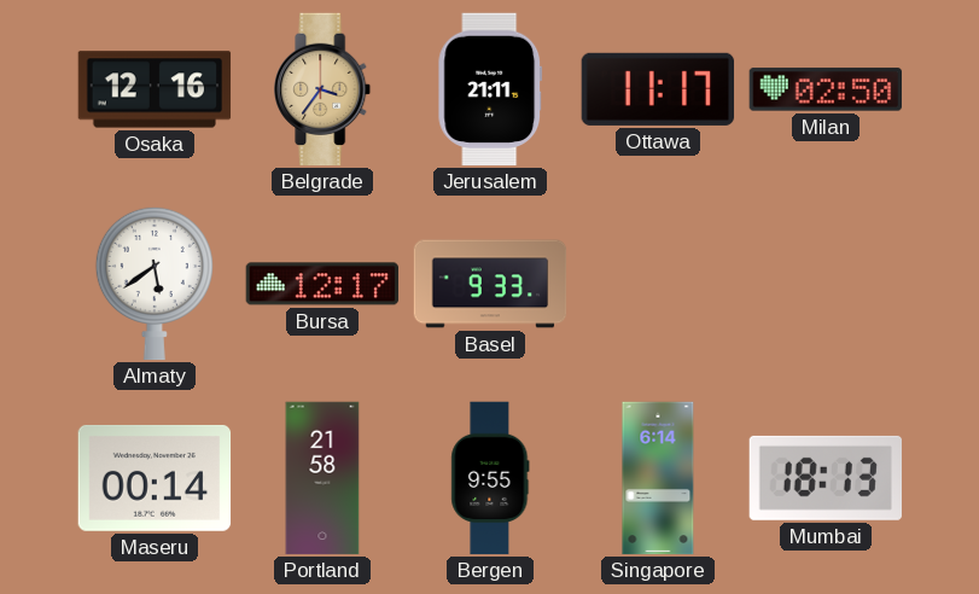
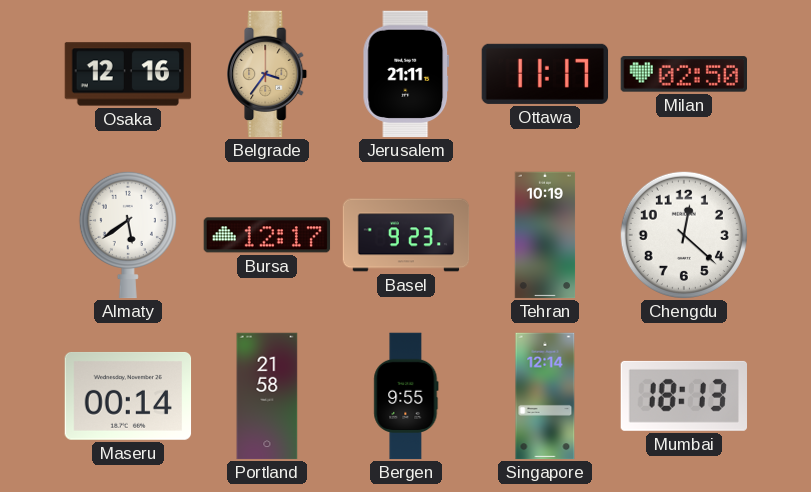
Basel: 9:33 -> 9:23
Tehran: none -> 10:19
Chengdu: none -> 12:22
Singapore: 6:14 -> 12:14
